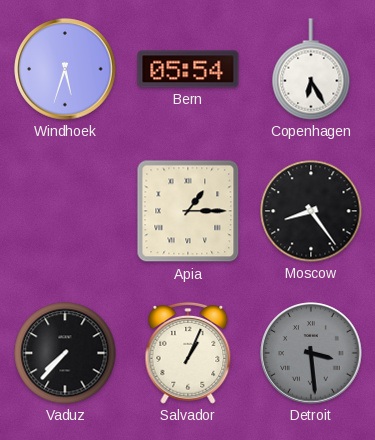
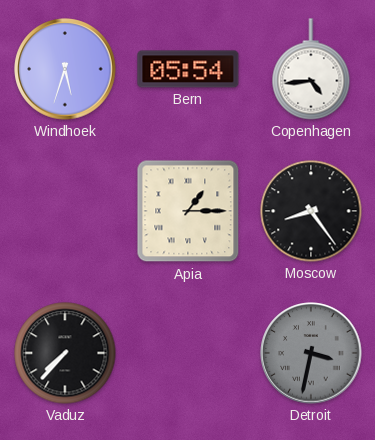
Copenhagen: 6:25 -> 4:44
Salvador: 1:04 -> none
Detroit: 3:29 -> 3:32
